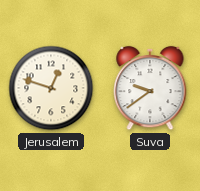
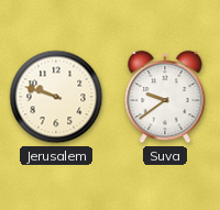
Jerusalem: 12:48 -> 9:48
